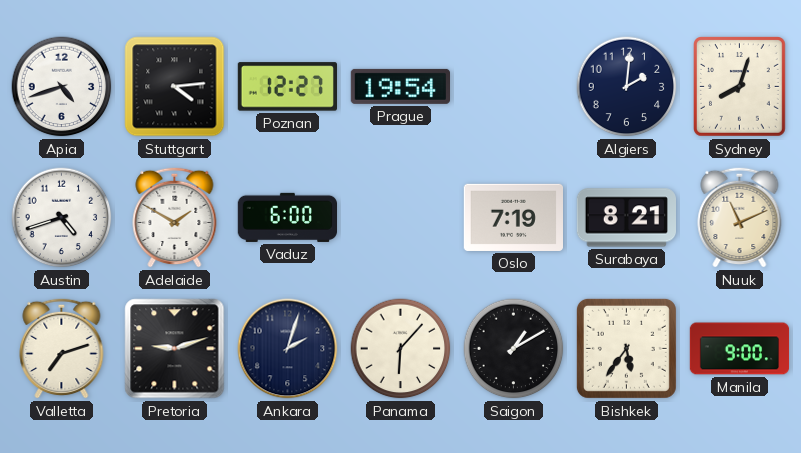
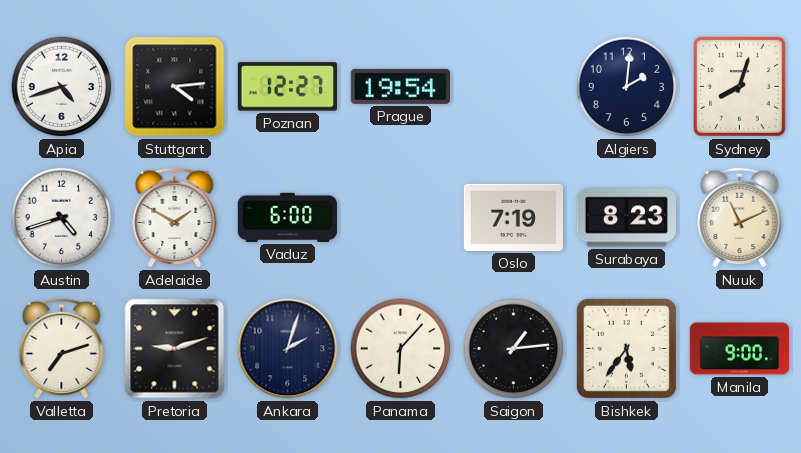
Surabaya: 8:21 -> 8:23
Saigon: 1:10 -> 1:14
